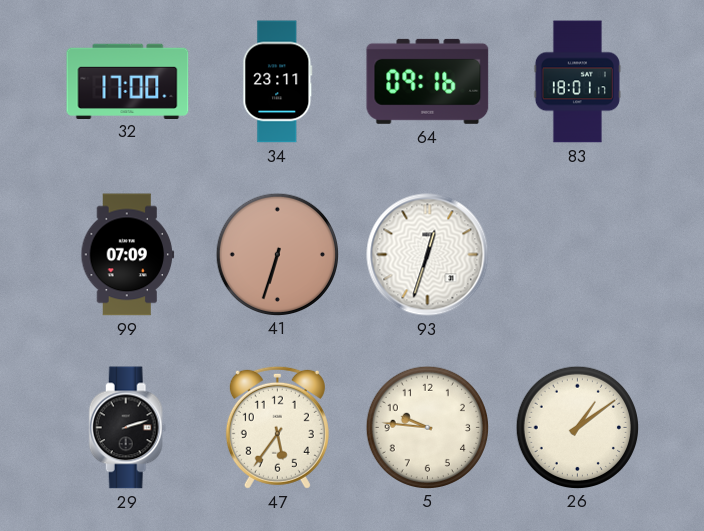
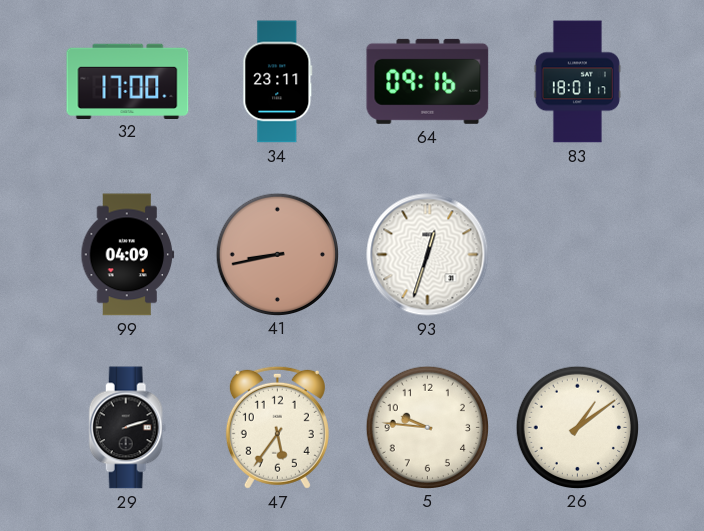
99: 07:09 -> 04:09
41: 6:33 -> 8:43
